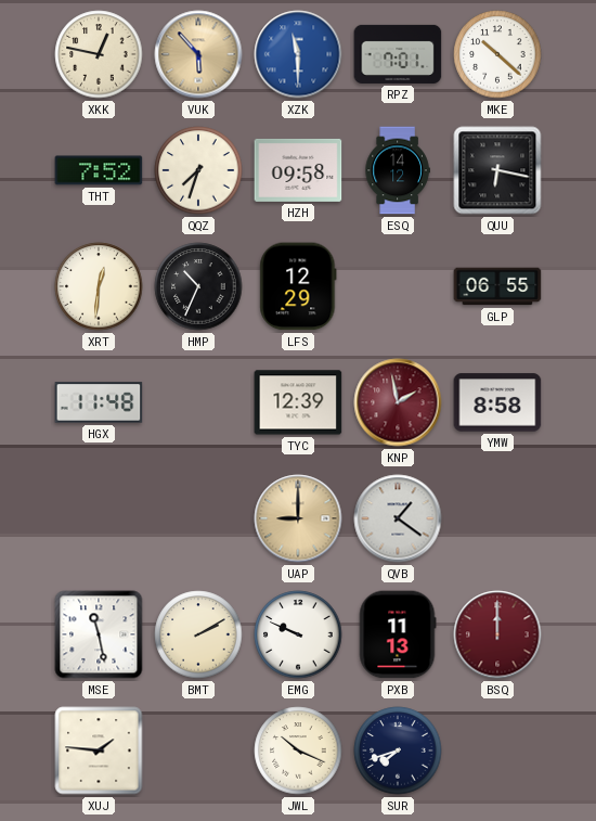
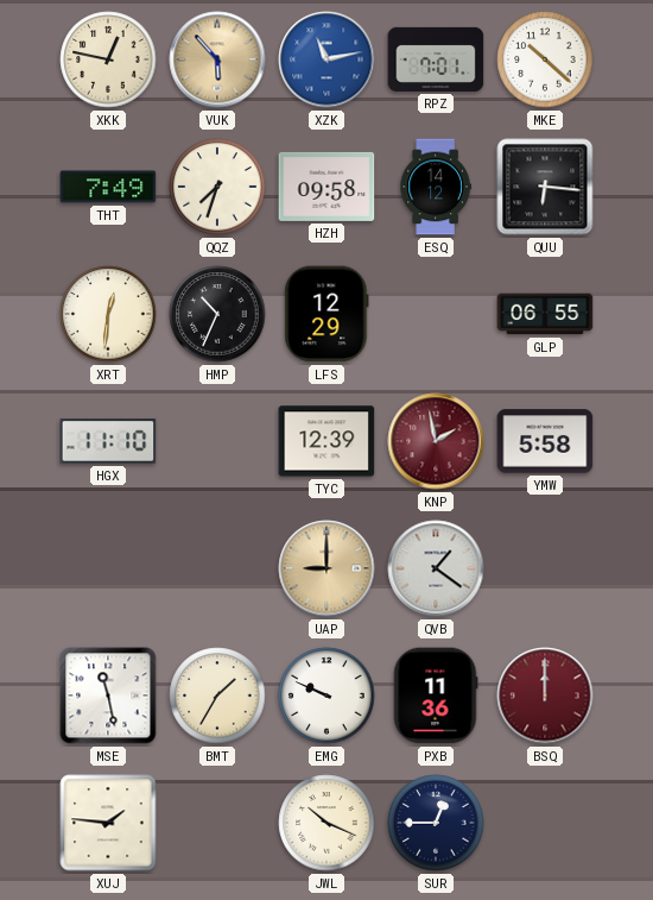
XZK: 11:30 -> 11:13
THT: 7:52 -> 7:49
QUU: 6:17 -> 6:16
HGX: 11:48 -> 11:10
YMW: 8:58 -> 5:58
BMT: 2:10 -> 1:35
PXB: 11:13 -> 11:36
SUR: 7:42 -> 12:45
